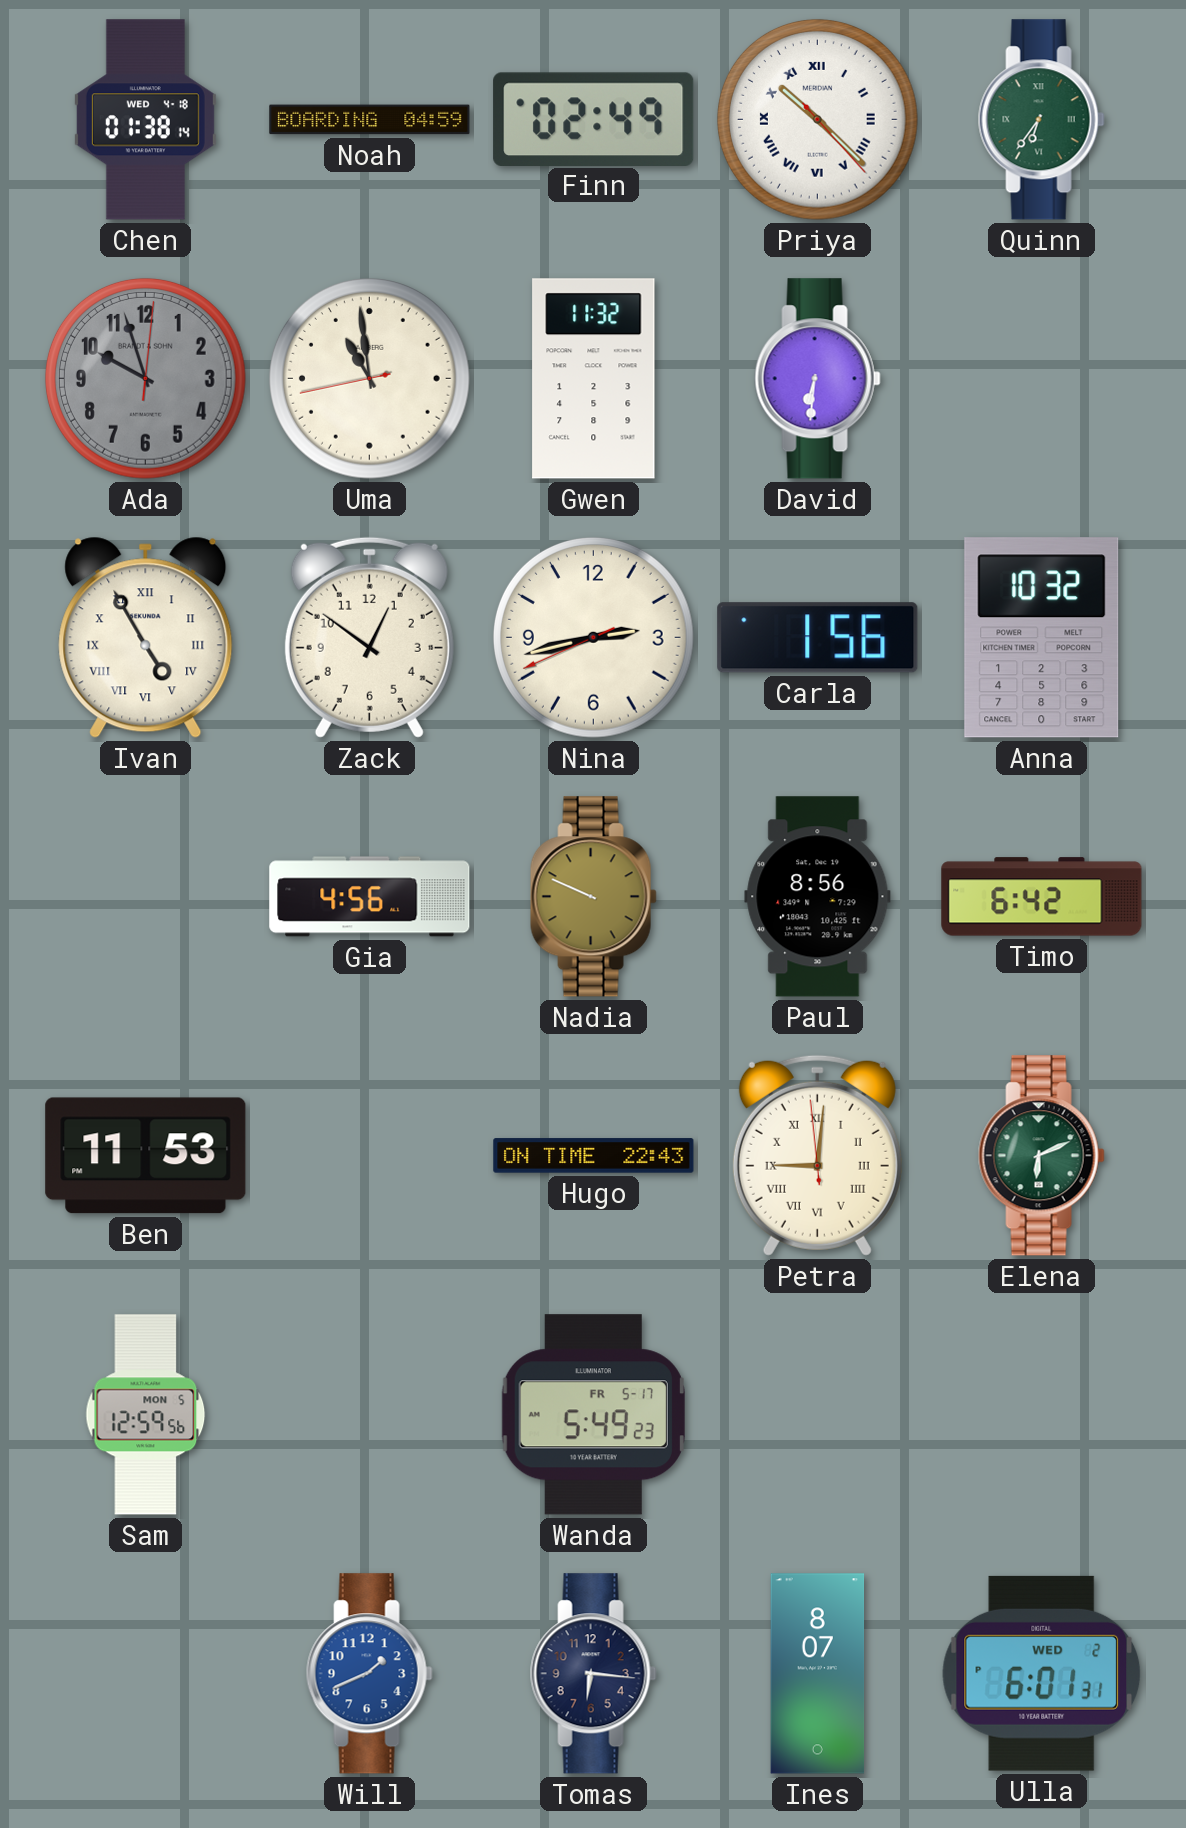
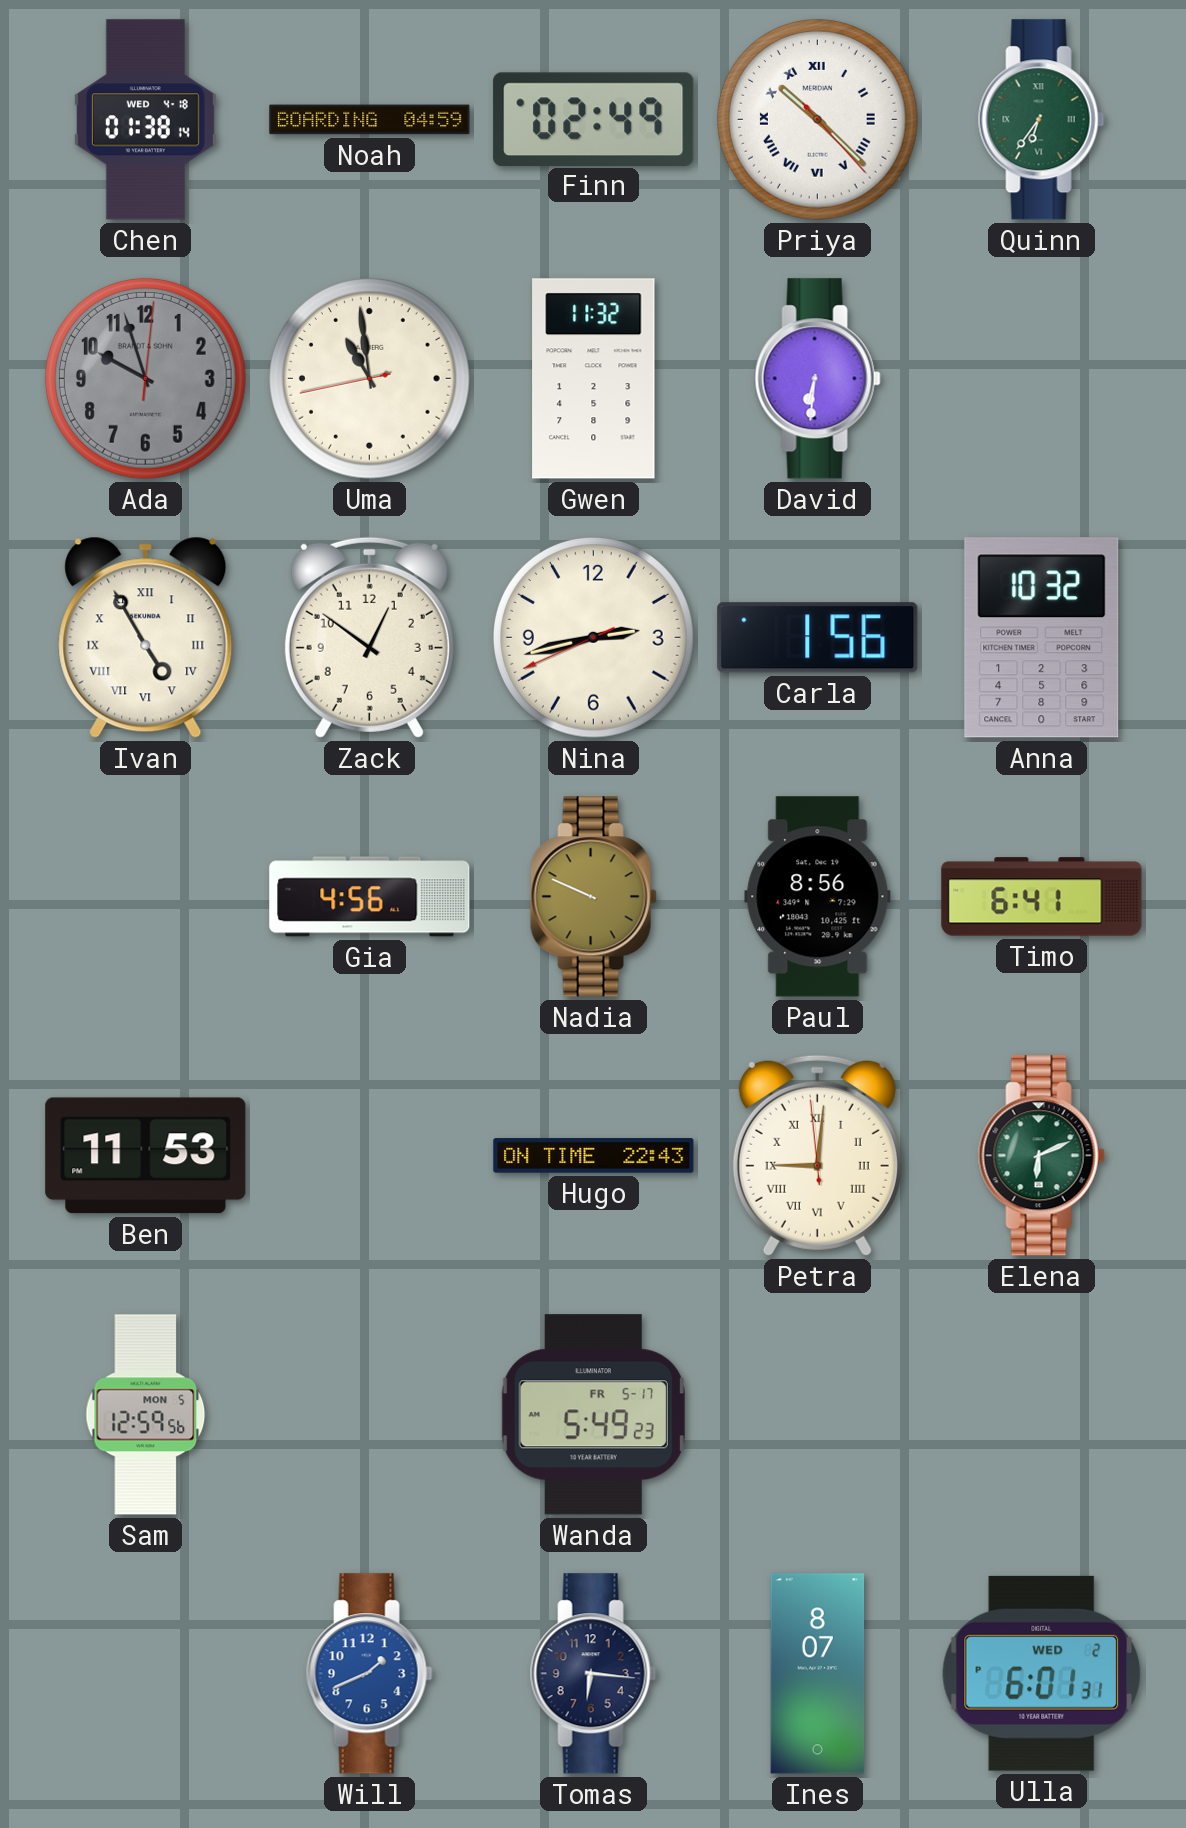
Timo: 6:42 -> 6:41
